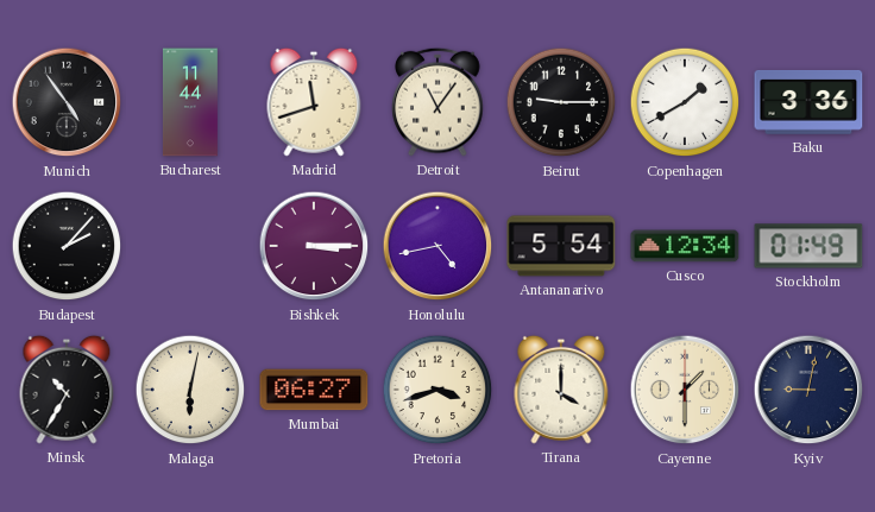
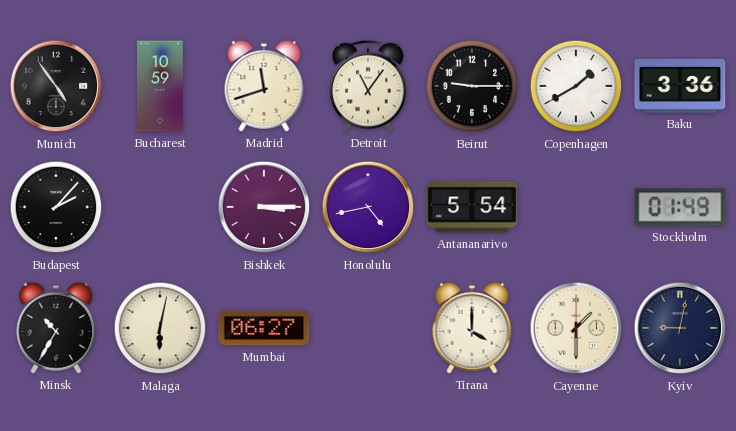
Bucharest: 11:44 -> 10:59
Cusco: 12:34 -> none
Pretoria: 3:42 -> none
